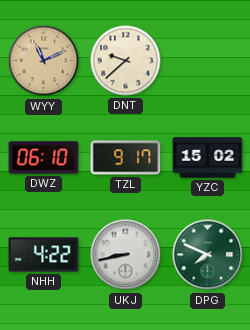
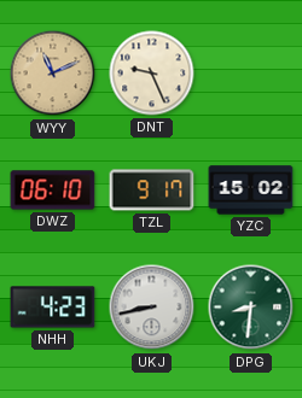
DNT: 9:38 -> 9:26
NHH: 4:22 -> 4:23
DPG: 7:49 -> 8:31
